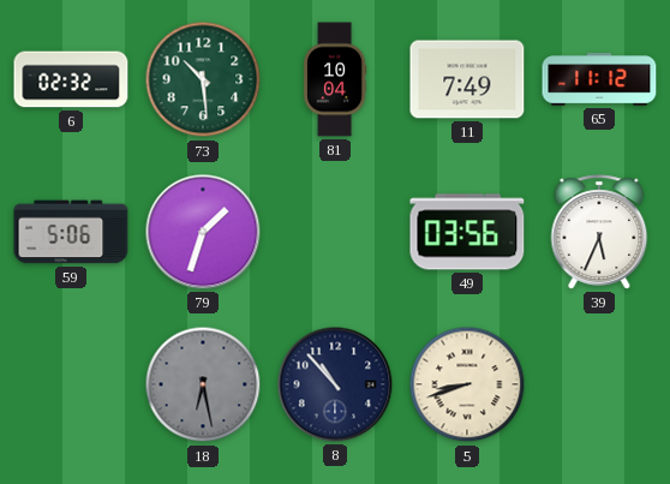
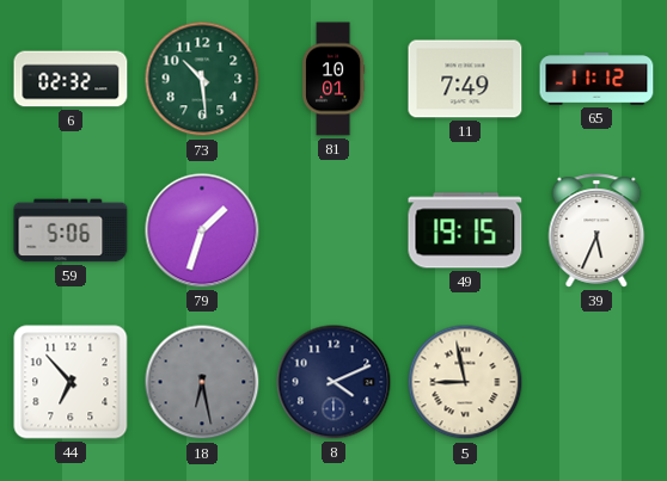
81: 10:04 -> 10:01
49: 03:56 -> 19:15
44: none -> 6:53
8: 10:53 -> 4:11
5: 8:42 -> 8:58
